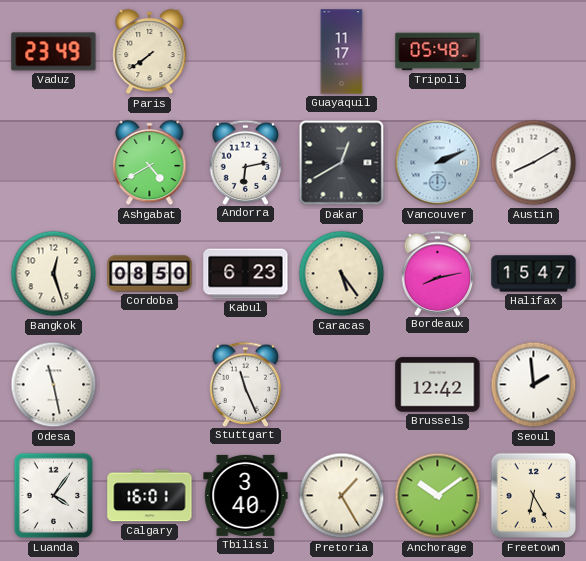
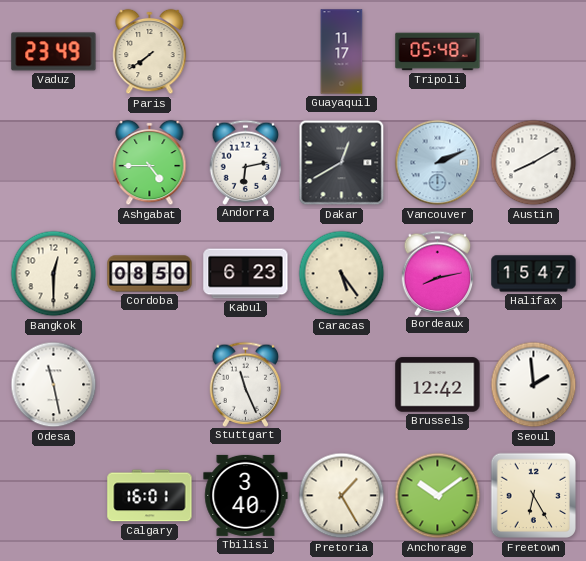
Ashgabat: 4:40 -> 4:45
Bangkok: 12:27 -> 12:30
Luanda: 4:06 -> none
